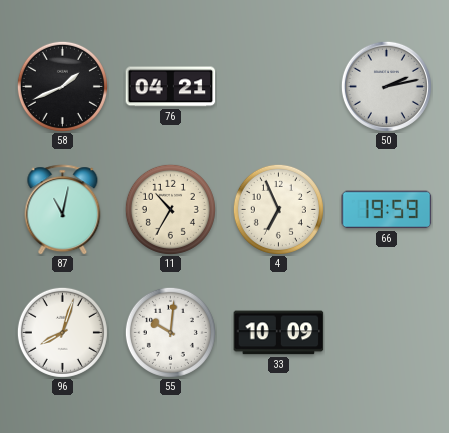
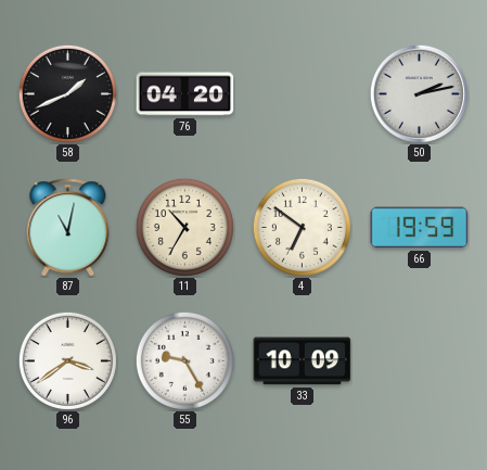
76: 04:21 -> 04:20
4: 6:56 -> 6:51
96: 8:03 -> 3:39
55: 10:01 -> 9:25
